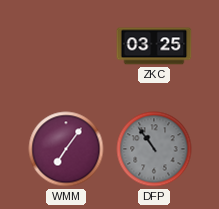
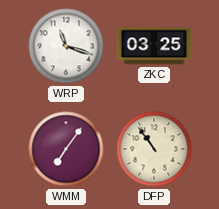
WRP: none -> 11:18
DFP dial: grey -> cream
